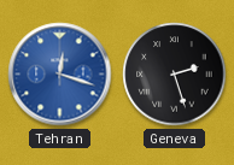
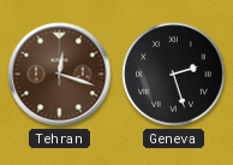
Tehran dial: blue -> brown
